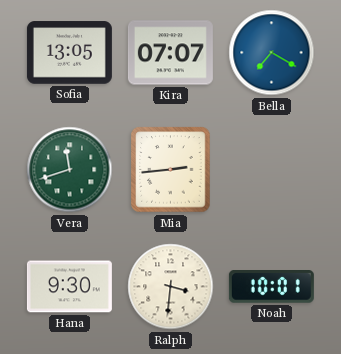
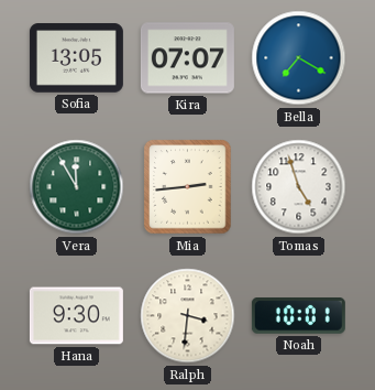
Vera: 11:42 -> 11:55
Tomas: none -> 4:57
